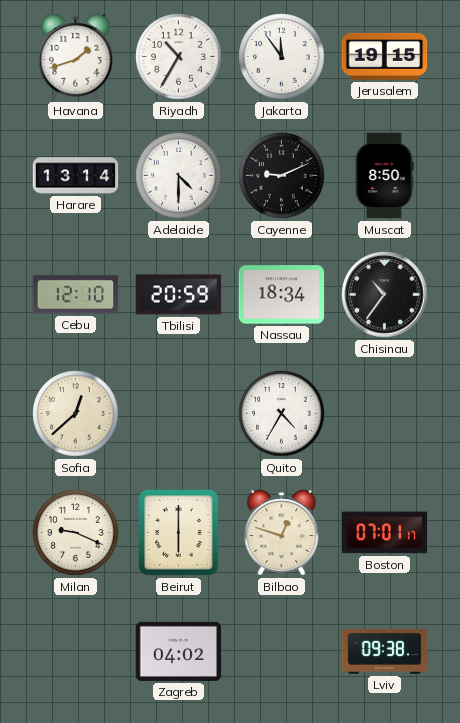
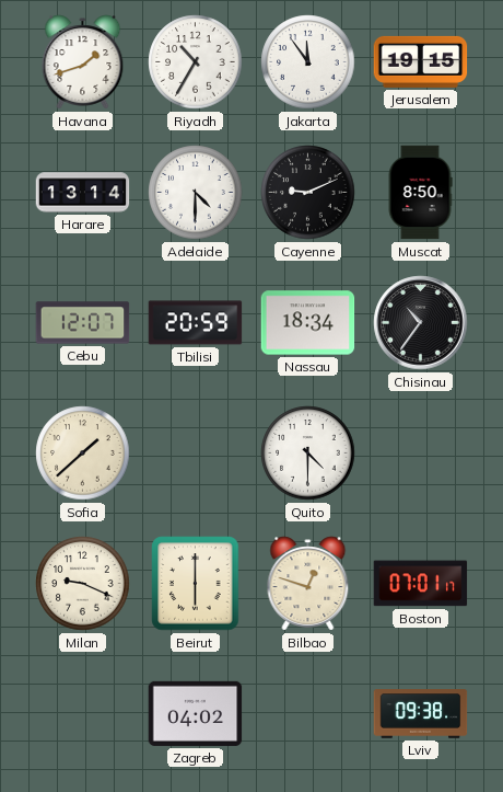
Cebu: 12:10 -> 12:07
Sofia: 12:38 -> 1:38
Quito: 4:35 -> 4:30
